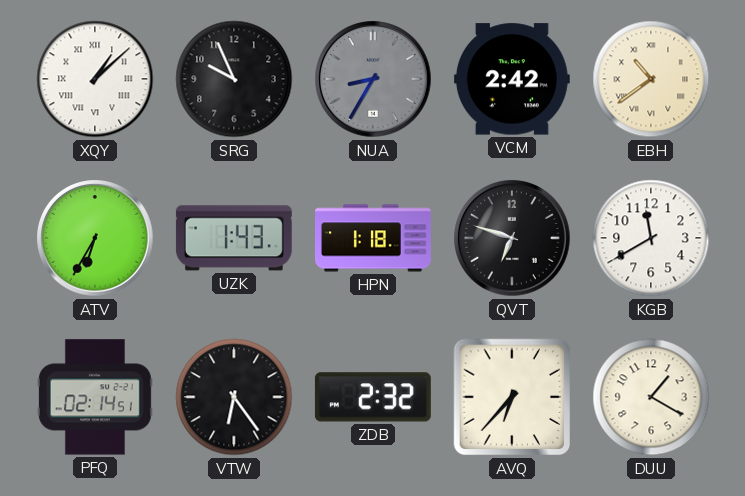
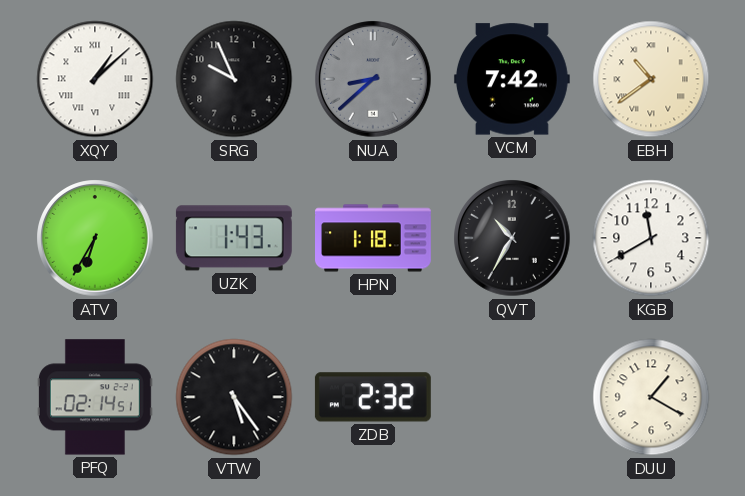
NUA: 8:35 -> 8:38
VCM: 2:42 -> 7:42
QVT: 6:48 -> 10:35
VTW: 6:24 -> 5:24
AVQ: 6:37 -> none
